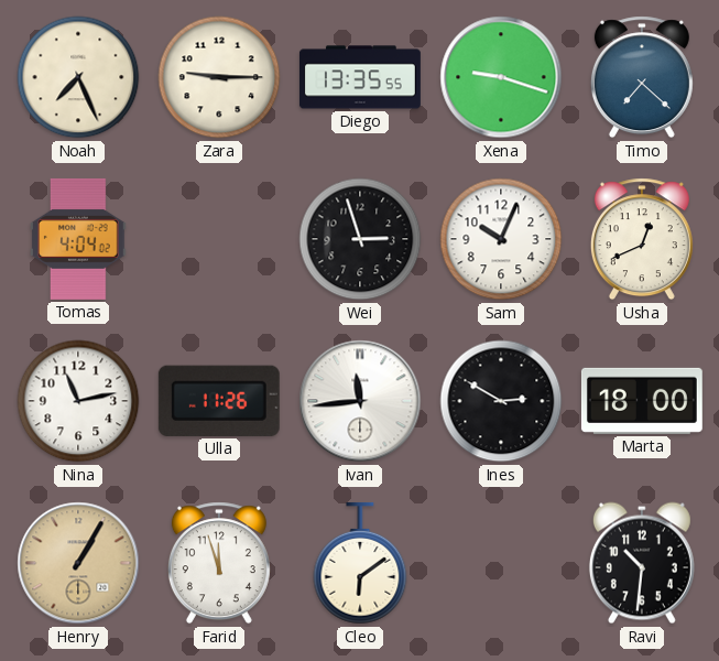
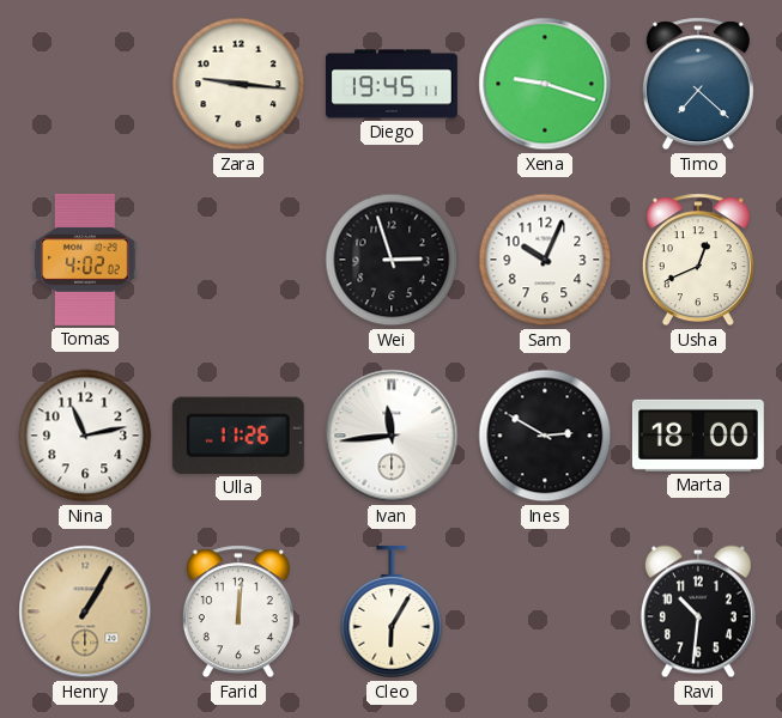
Noah: 7:26 -> none
Zara: 9:15 -> 9:16
Diego: 13:35 -> 19:45
Tomas: 4:04 -> 4:02
Farid: 11:57 -> 12:01
Cleo: 6:09 -> 6:05
